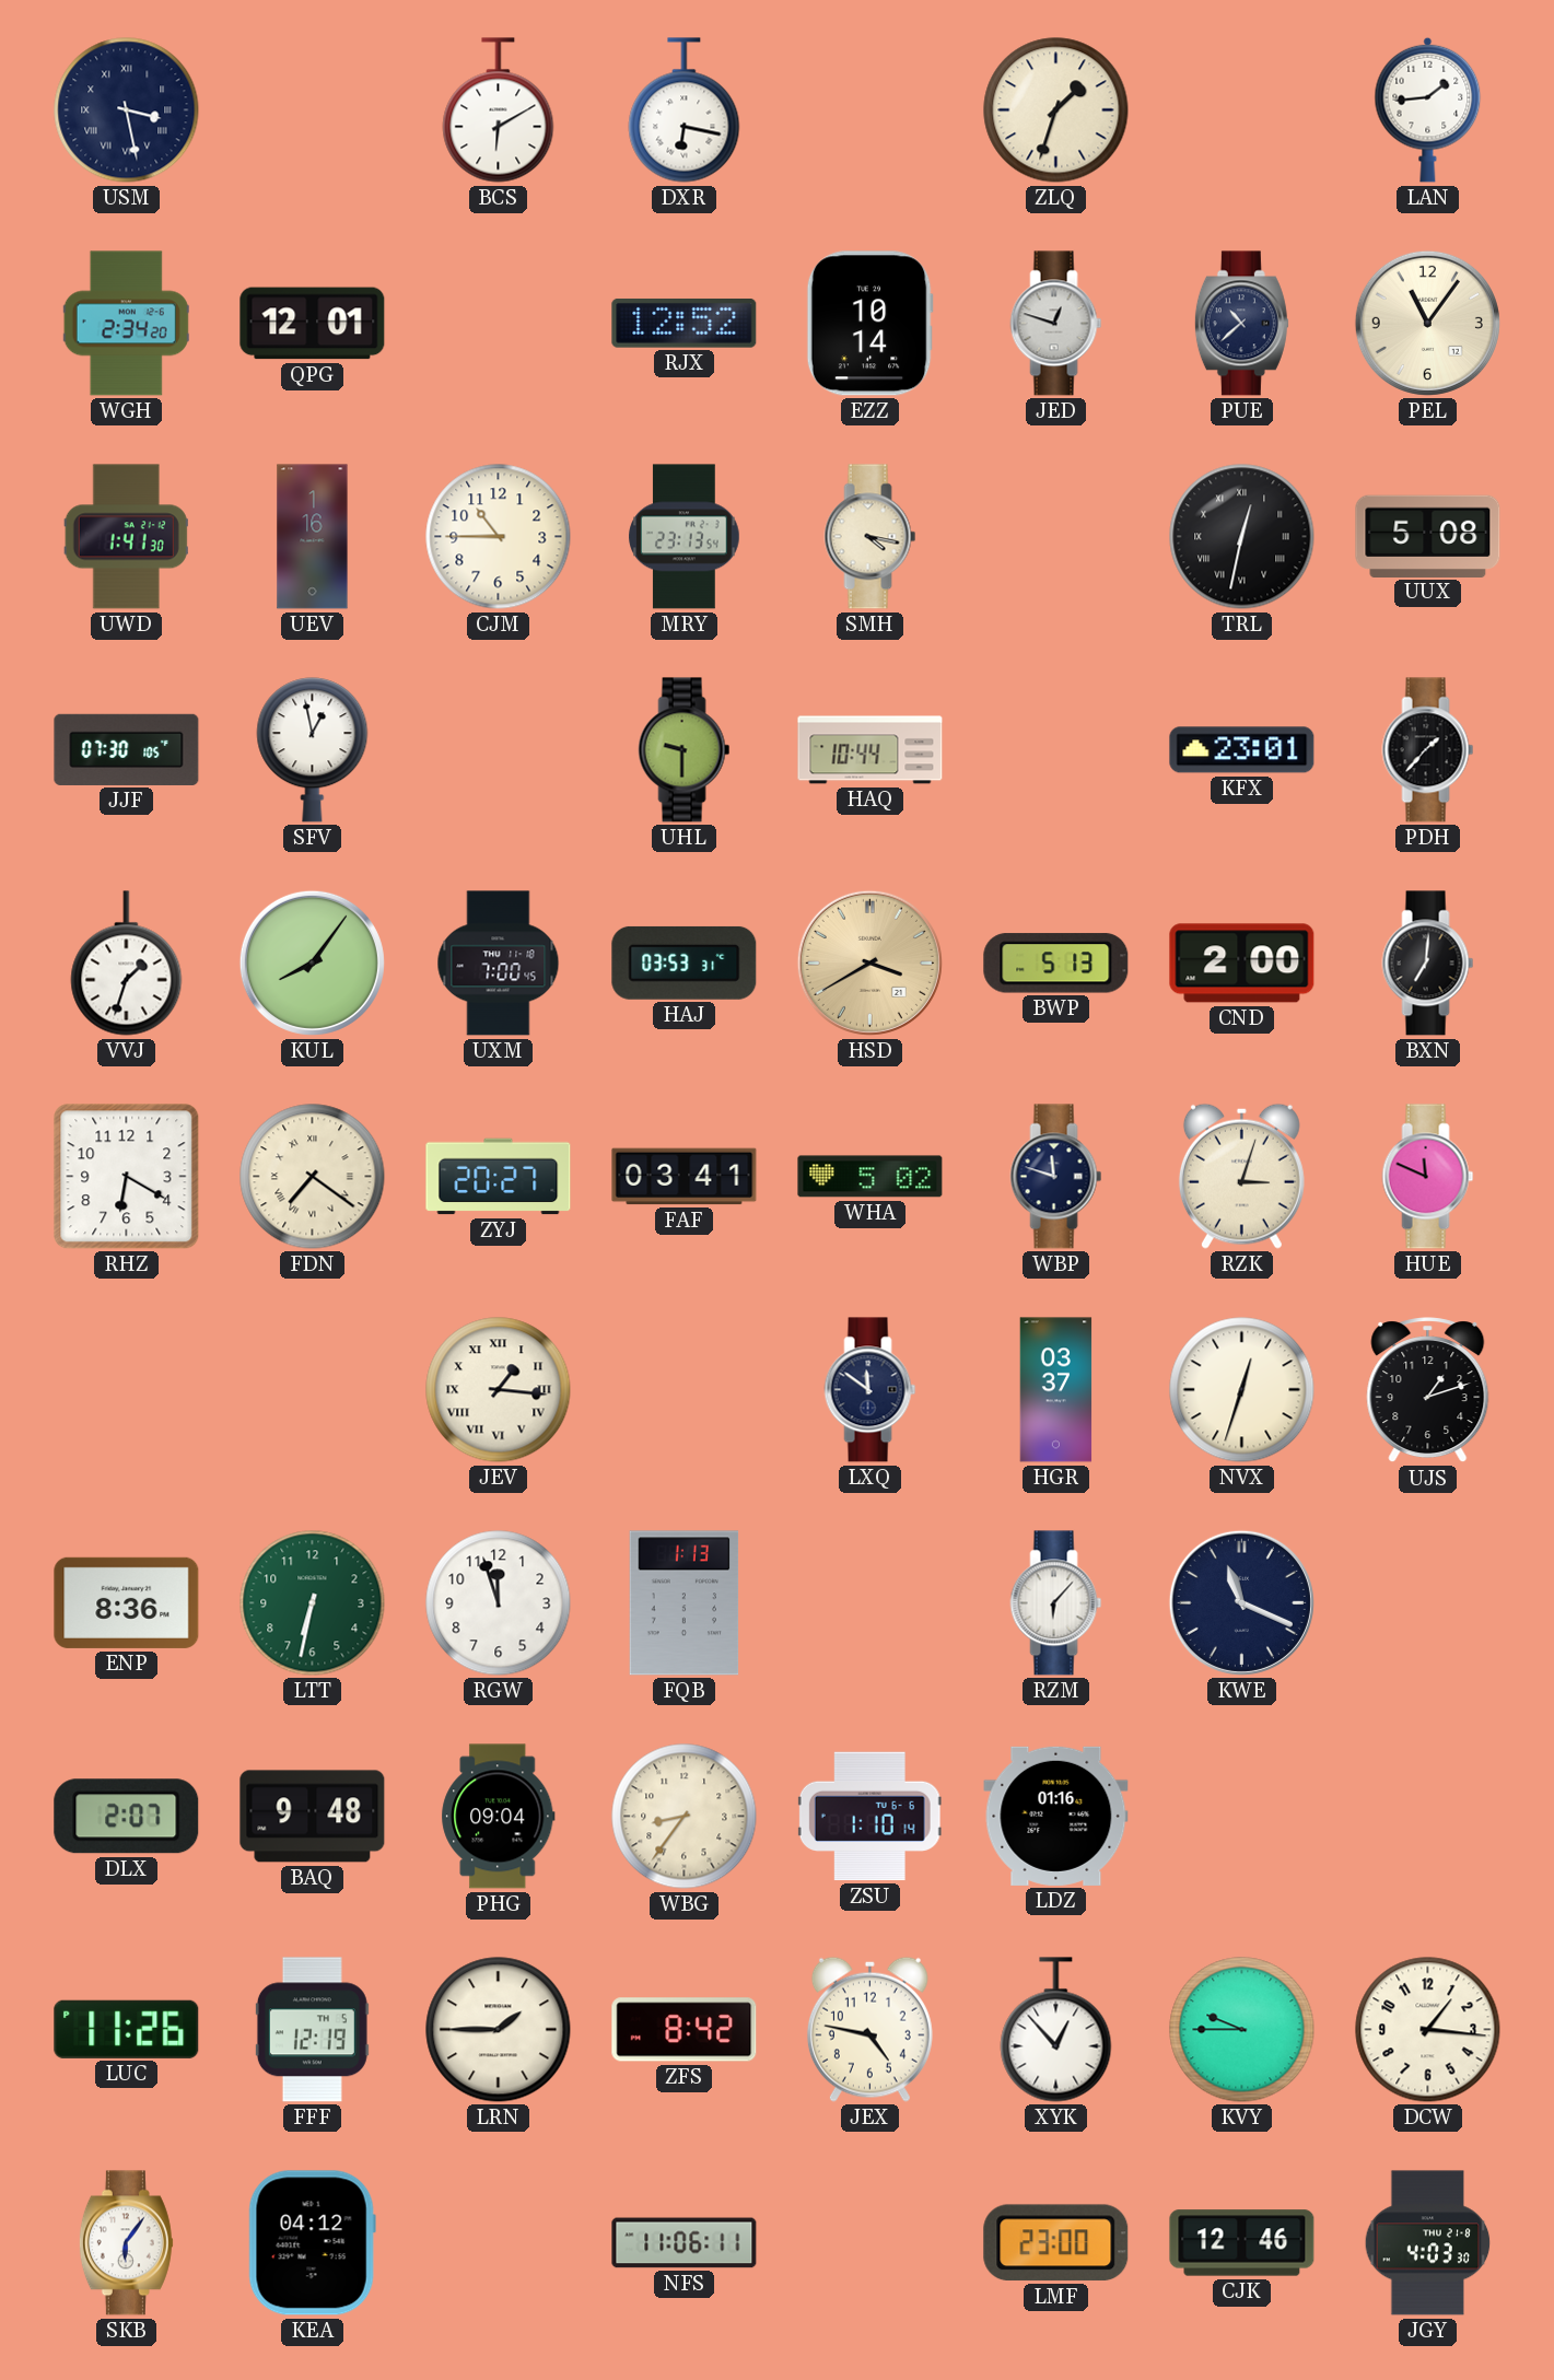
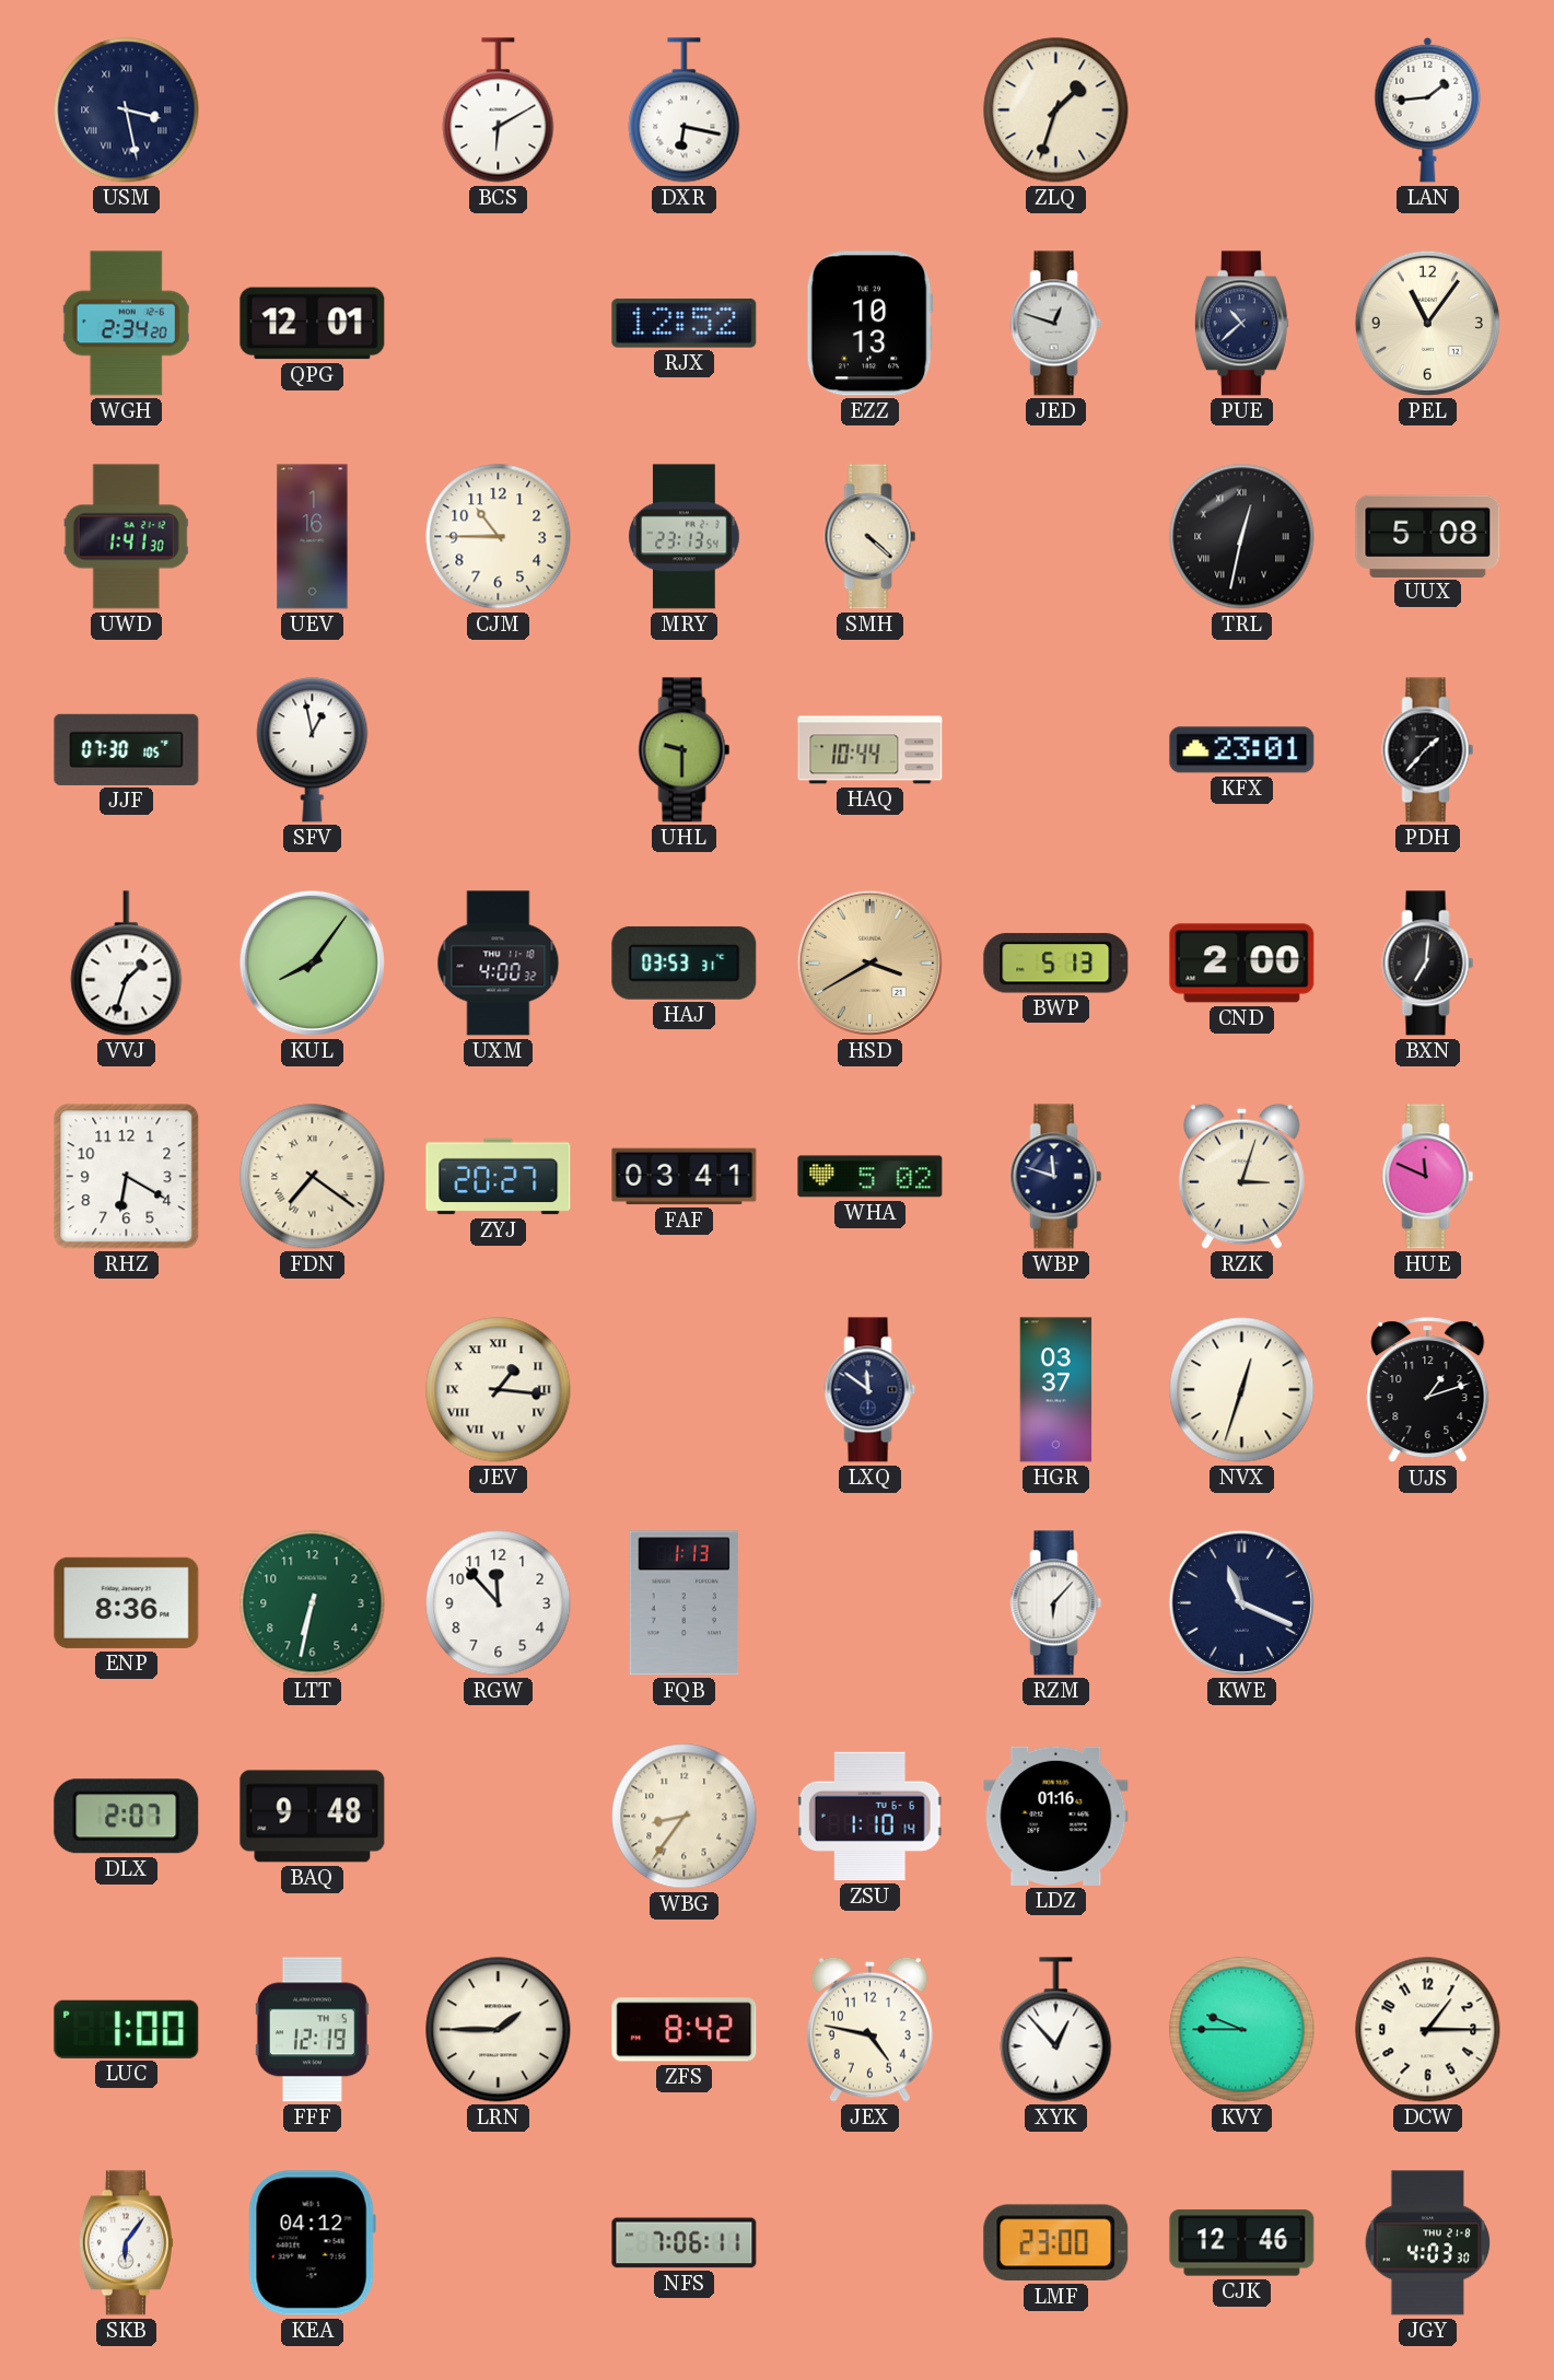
EZZ: 10:14 -> 10:13
SMH: 4:17 -> 4:22
UXM: 7:00 -> 4:00
RGW: 11:57 -> 11:53
PHG: 09:04 -> none
LUC: 11:26 -> 1:00
DCW: 1:16 -> 1:15
NFS: 11:06 -> 7:06
